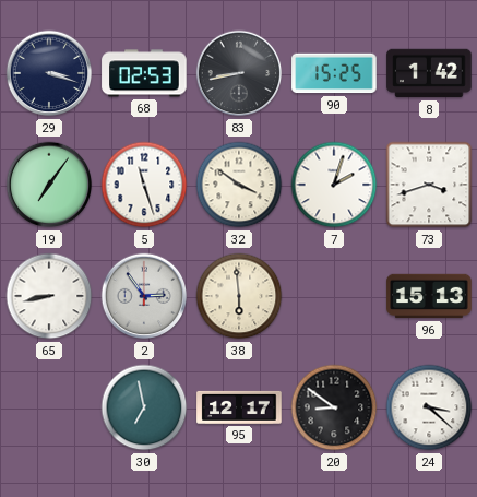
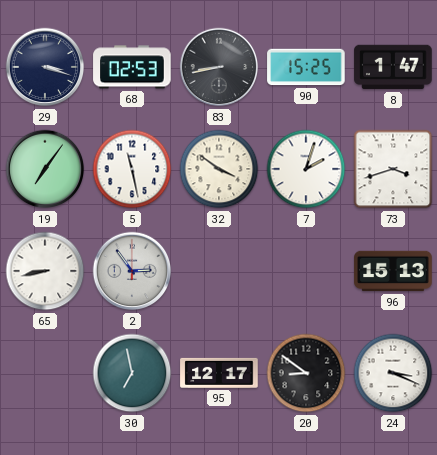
8: 1:42 -> 1:47
5: 11:27 -> 11:28
38: 5:59 -> none
24: 3:22 -> 3:19
